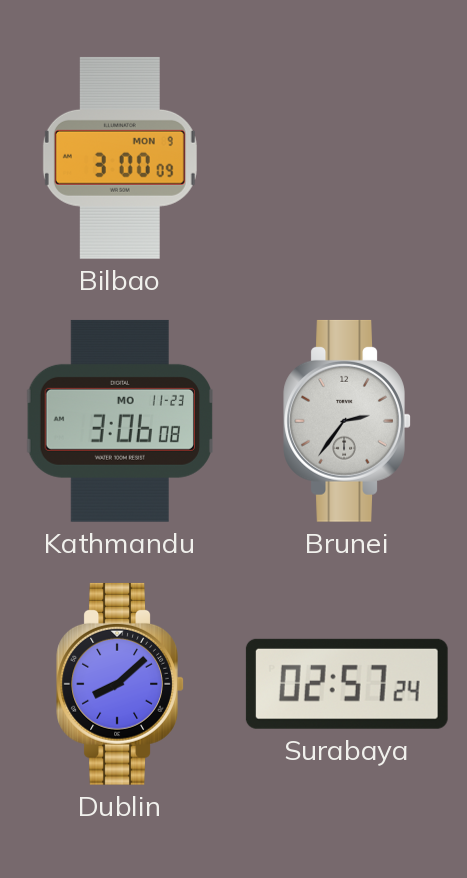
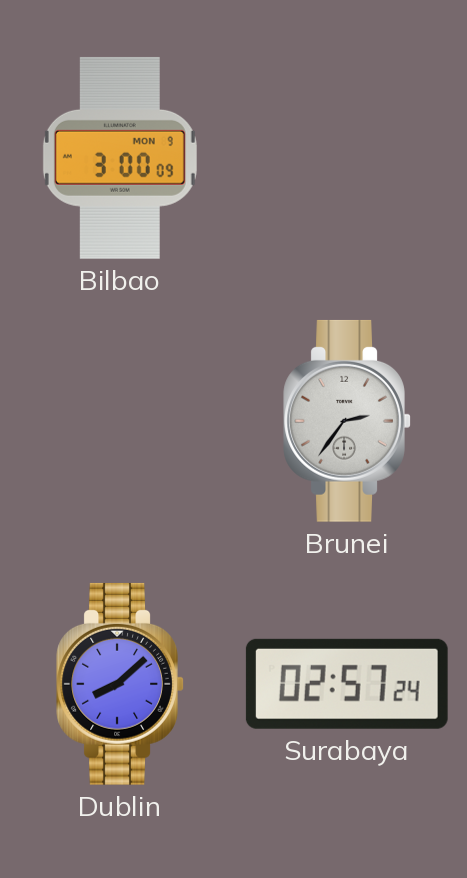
Kathmandu: 3:06 -> none
